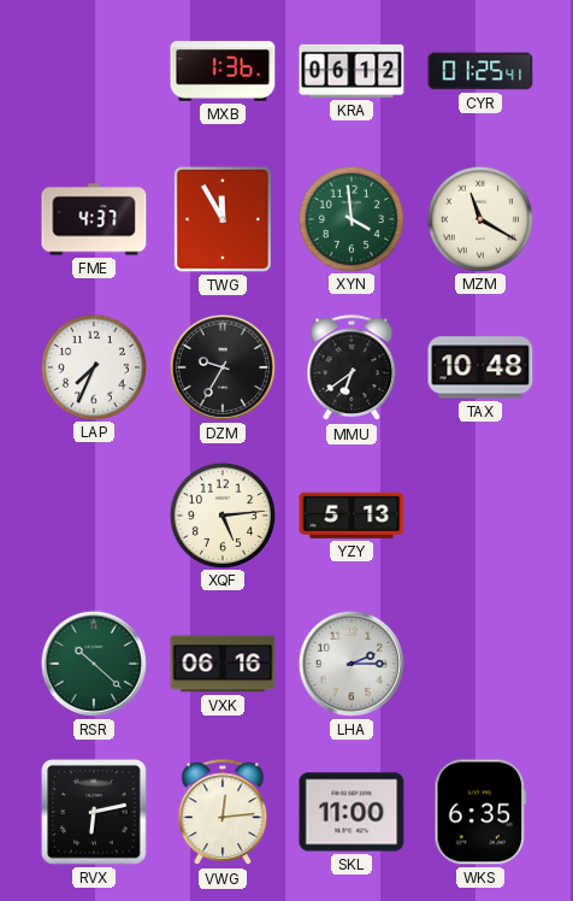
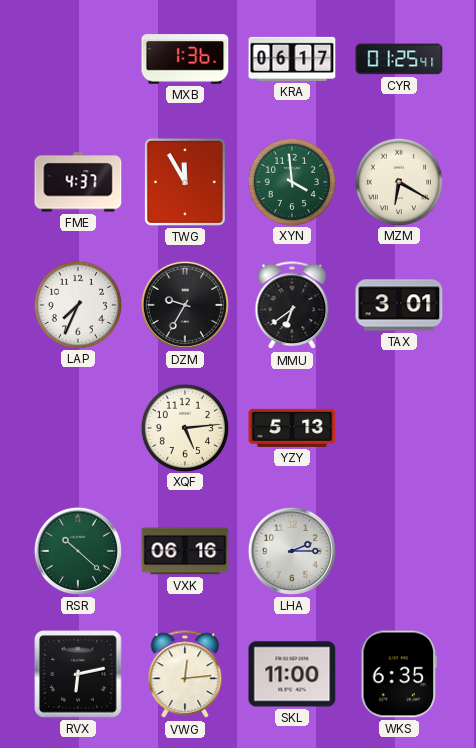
KRA: 06:12 -> 06:17
MZM: 11:20 -> 6:20
TAX: 10:48 -> 3:01
